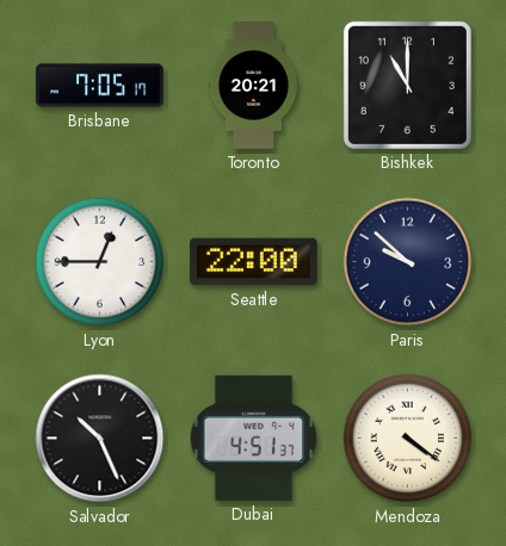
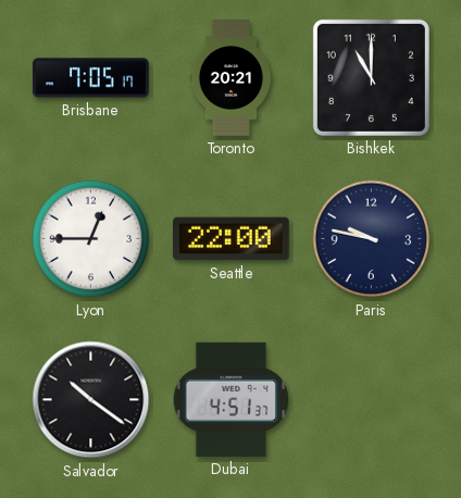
Paris: 9:52 -> 9:47
Salvador: 10:26 -> 10:21
Mendoza: 4:21 -> none
